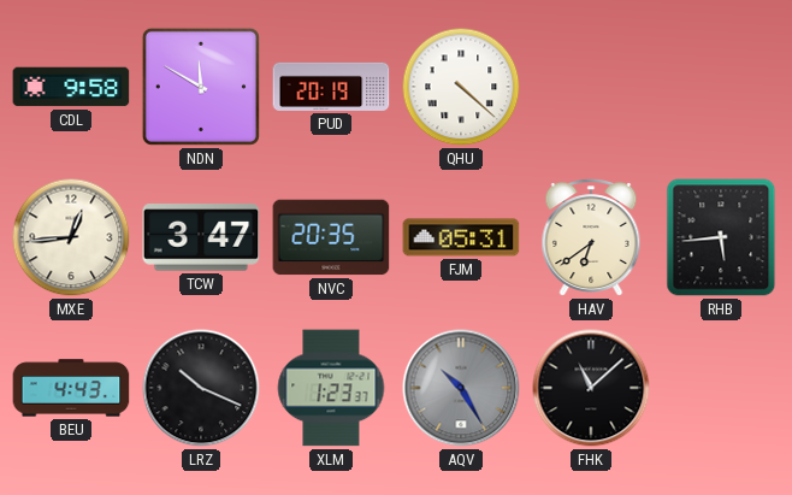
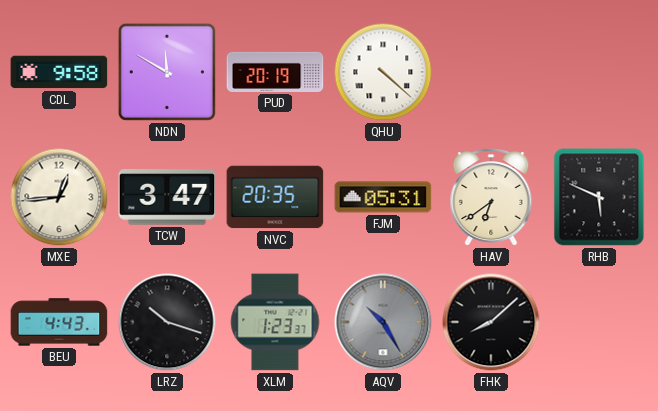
RHB: 5:44 -> 5:49
LRZ: 10:19 -> 10:18
FHK: 11:08 -> 8:08
